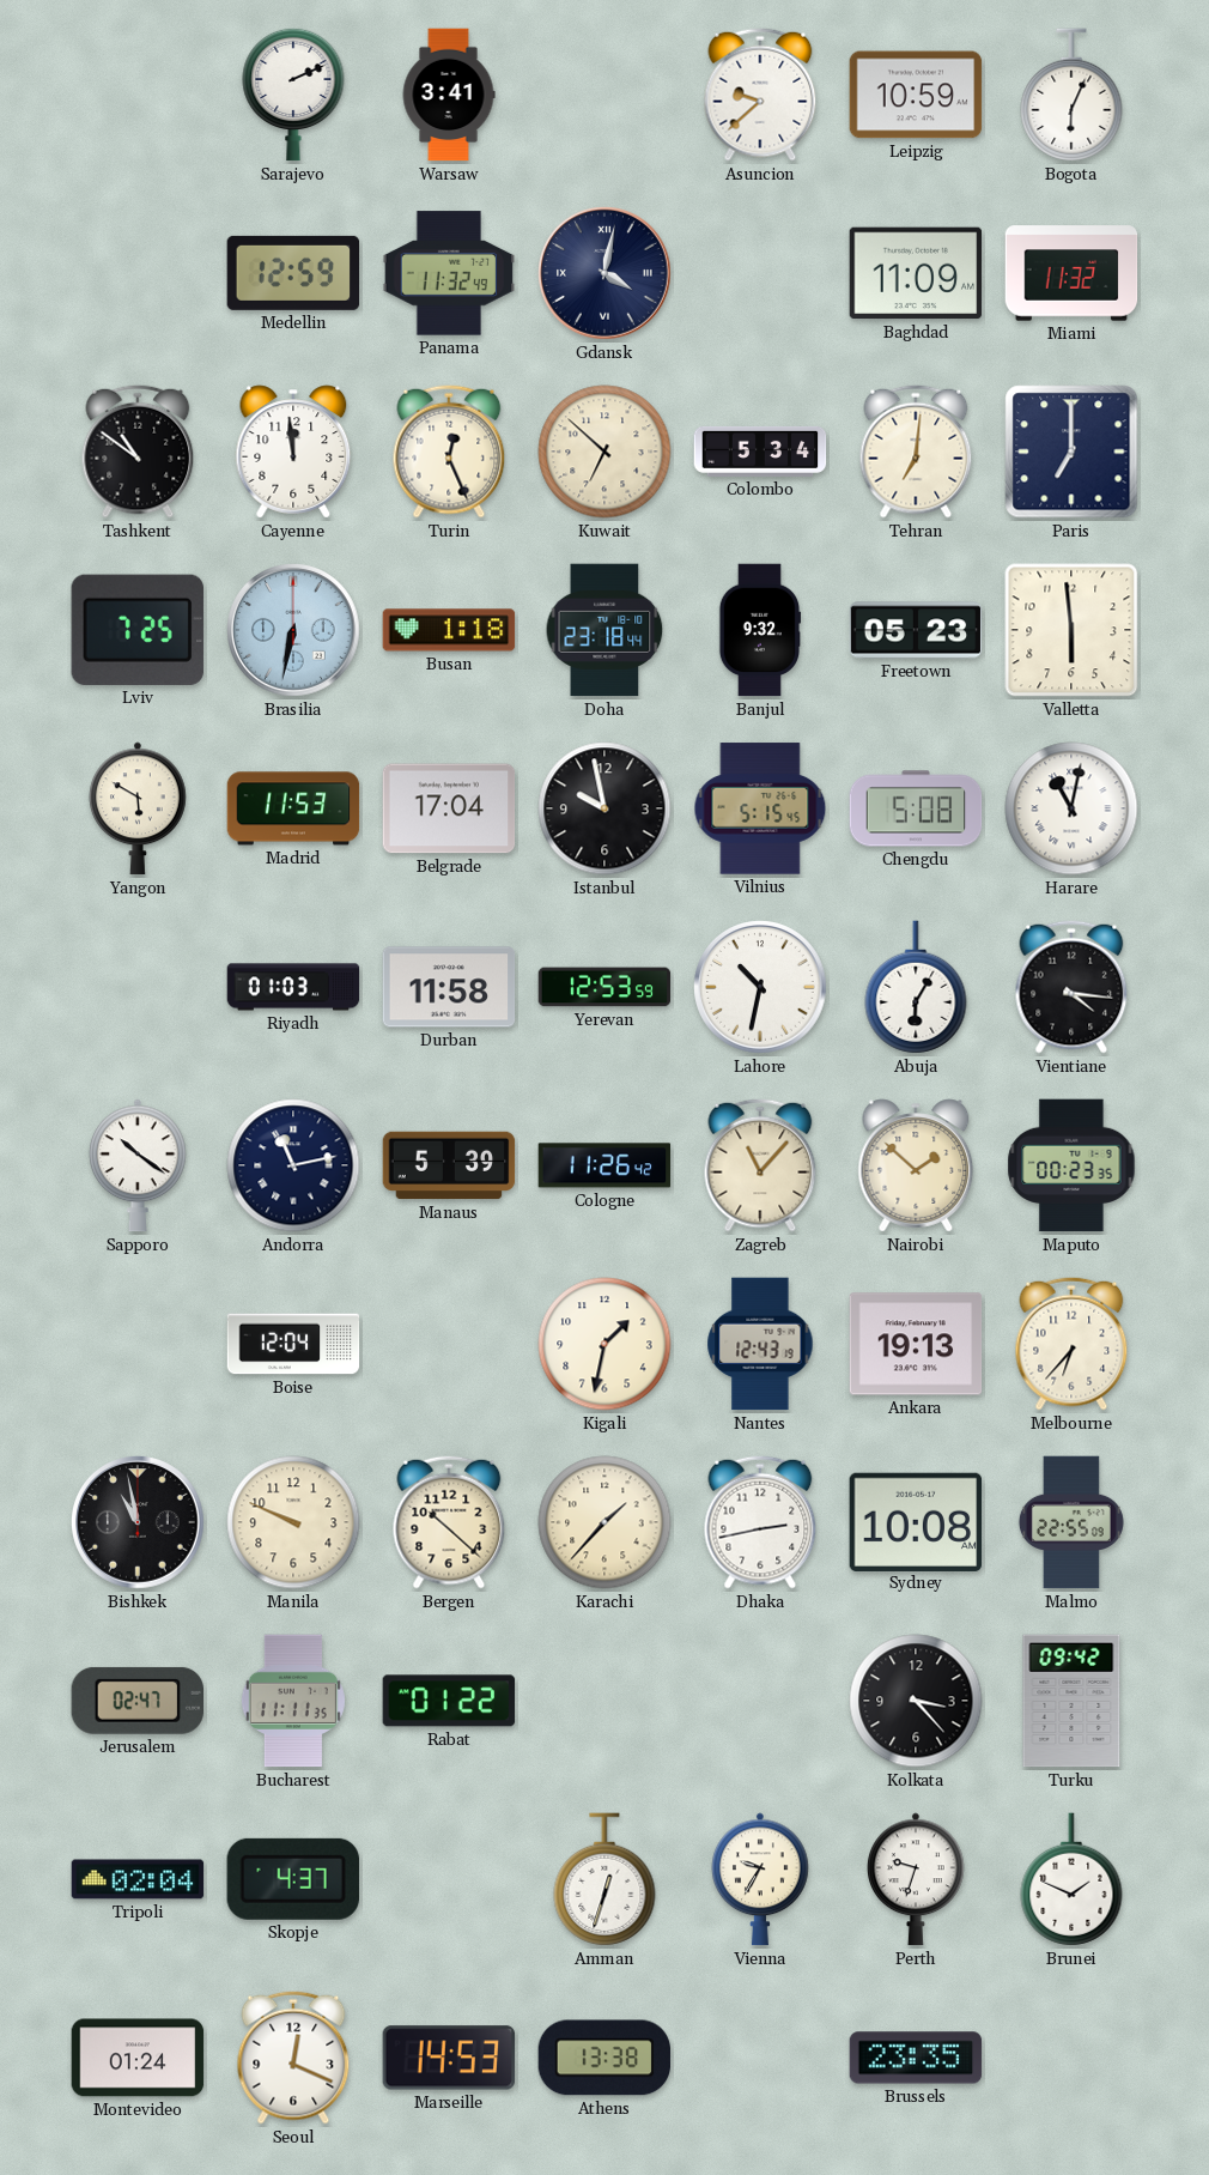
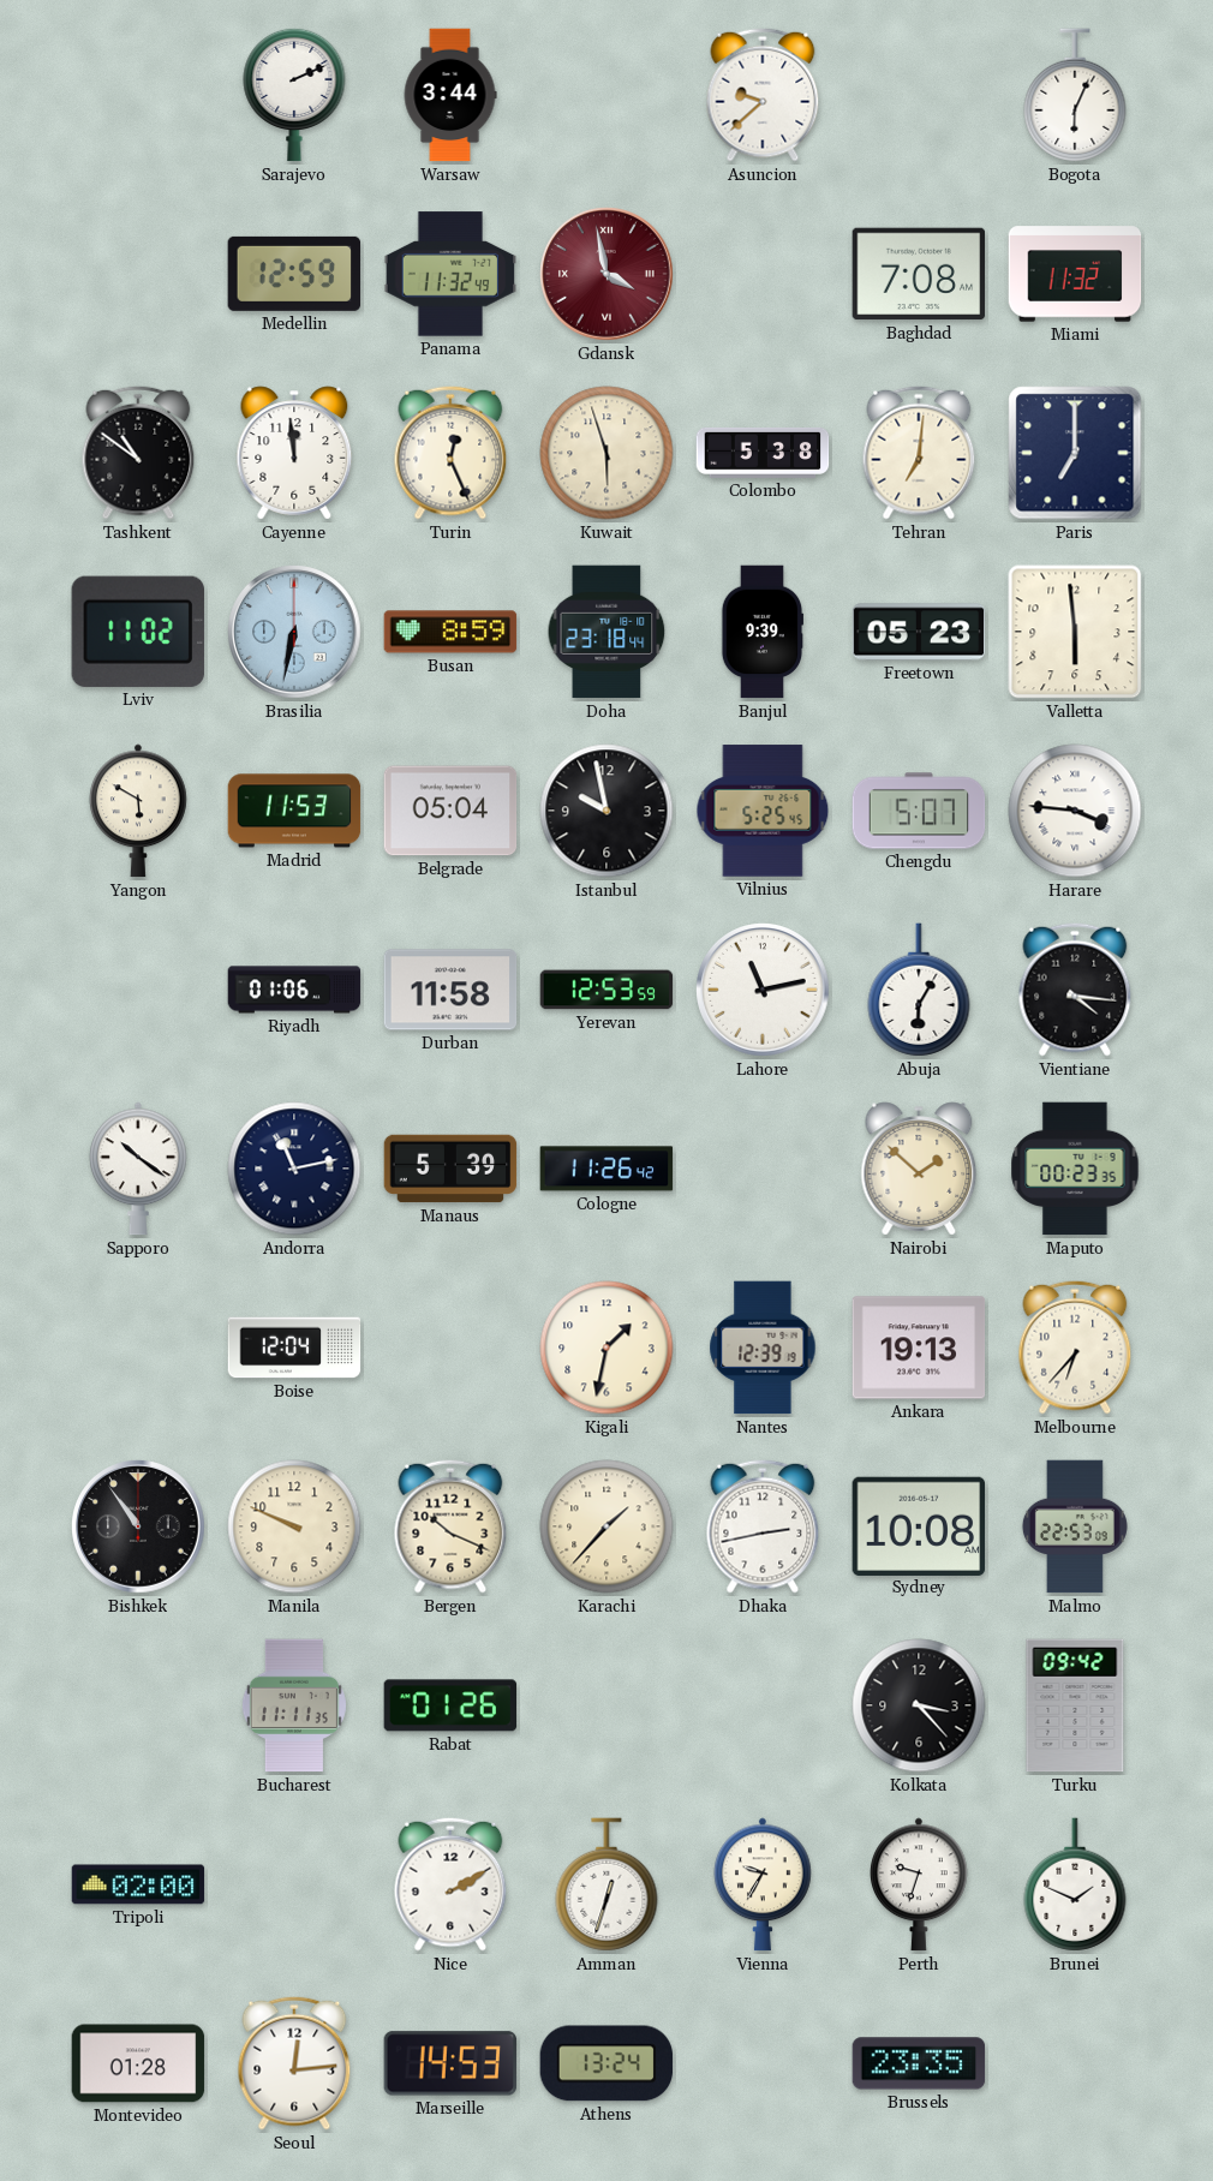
Warsaw: 3:41 -> 3:44
Leipzig: 10:59 -> none
Gdansk: 4:02 -> 3:58
Gdansk dial: navy -> burgundy
Baghdad: 11:09 -> 7:08
Kuwait: 6:52 -> 5:57
Colombo: 5:34 -> 5:38
Lviv: 7:25 -> 11:02
Busan: 1:18 -> 8:59
Banjul: 9:32 -> 9:39
Belgrade: 17:04 -> 05:04
Vilnius: 5:15 -> 5:25
Chengdu: 5:08 -> 5:07
Harare: 11:02 -> 3:46
Riyadh: 01:03 -> 01:06
Lahore: 10:32 -> 11:13
Zagreb: 11:07 -> none
Nantes: 12:43 -> 12:39
Bishkek: 10:58 -> 10:54
Bergen: 10:22 -> 10:19
Malmo: 22:55 -> 22:53
Jerusalem: 02:47 -> none
Rabat: 01:22 -> 01:26
Tripoli: 02:04 -> 02:00
Skopje: 4:37 -> none
Nice: none -> 2:10
Montevideo: 01:24 -> 01:28
Seoul: 12:19 -> 12:14
Athens: 13:38 -> 13:24
